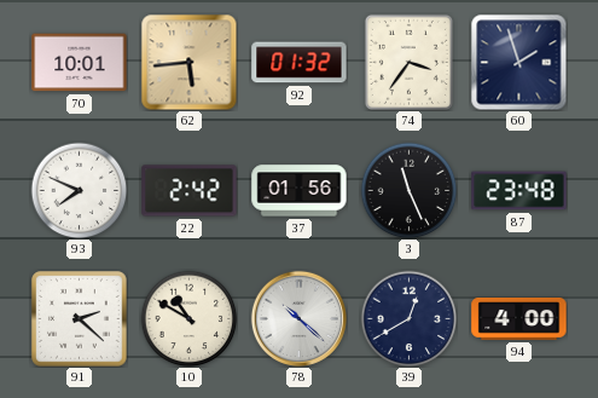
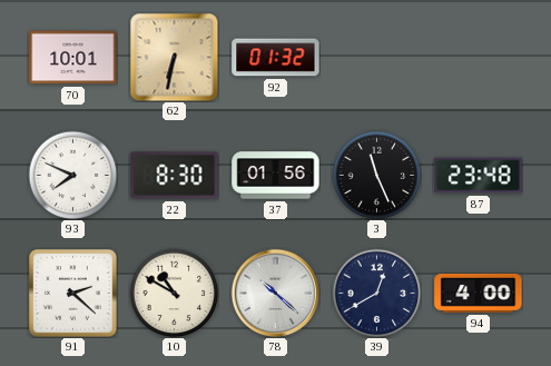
62: 5:44 -> 6:32
74: 3:36 -> none
60: 1:57 -> none
22: 2:42 -> 8:30
